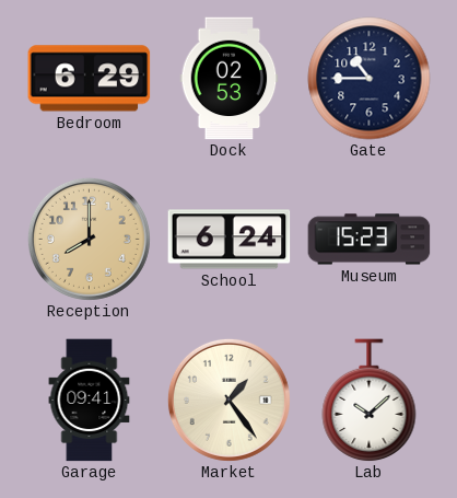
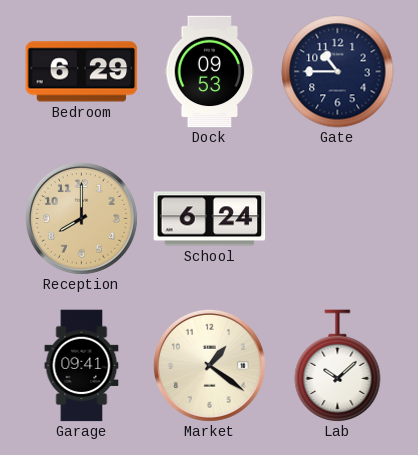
Dock: 02:53 -> 09:53
Museum: 15:23 -> none
Market: 1:24 -> 1:21
